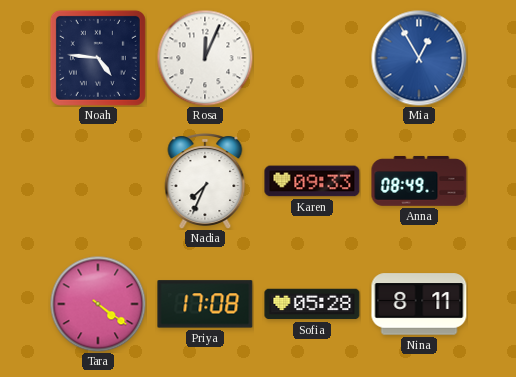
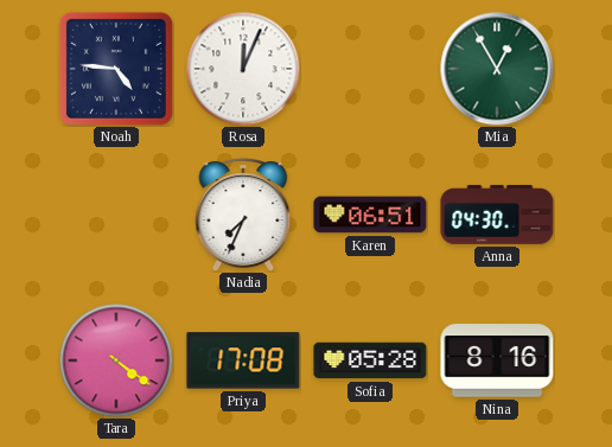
Mia dial: blue -> green
Karen: 09:33 -> 06:51
Anna: 08:49 -> 04:30
Nina: 8:11 -> 8:16
